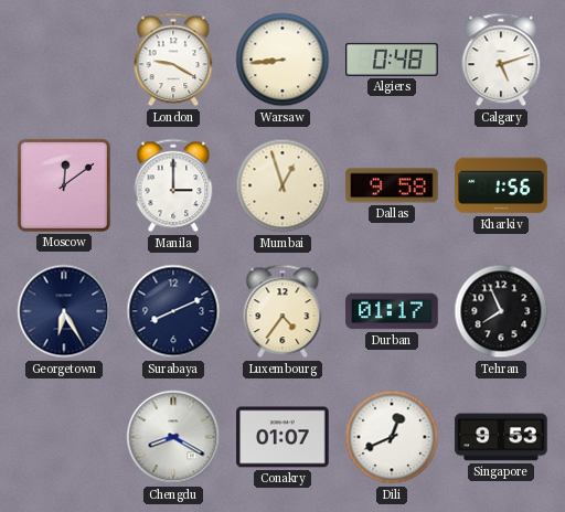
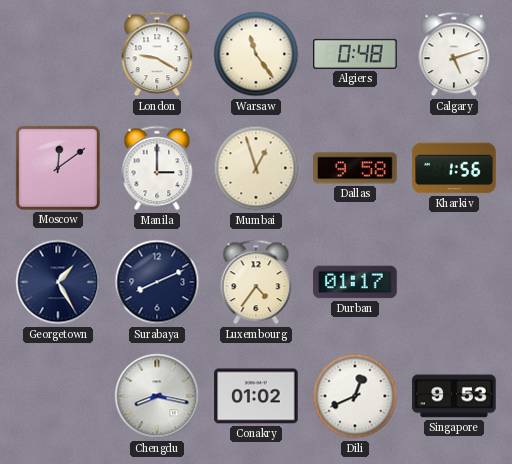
Warsaw: 8:44 -> 11:24
Georgetown: 6:25 -> 1:25
Tehran: 7:56 -> none
Chengdu: 8:20 -> 8:17
Conakry: 01:07 -> 01:02
